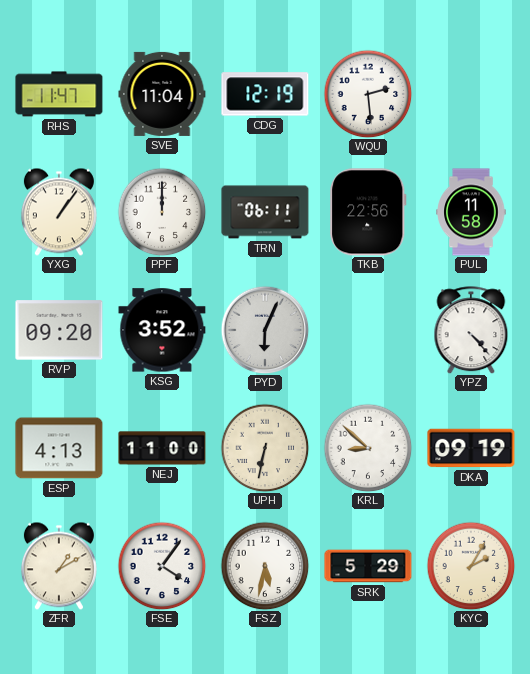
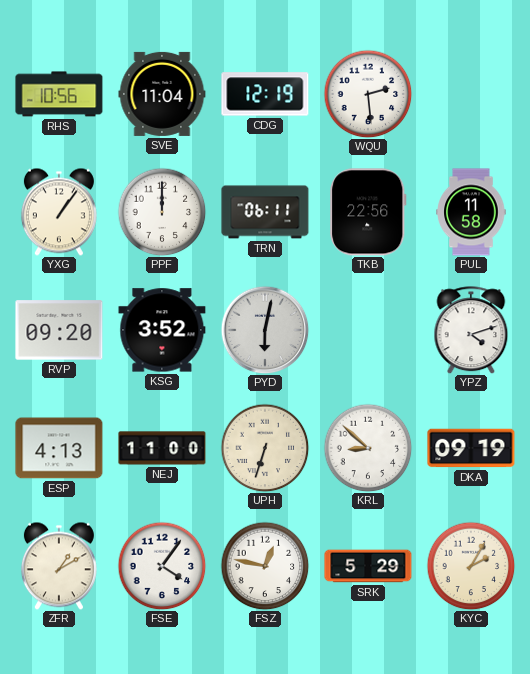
RHS: 11:47 -> 10:56
PYD: 6:04 -> 6:02
YPZ: 4:23 -> 4:12
UPH: 6:32 -> 6:33
FSZ: 5:32 -> 12:47
